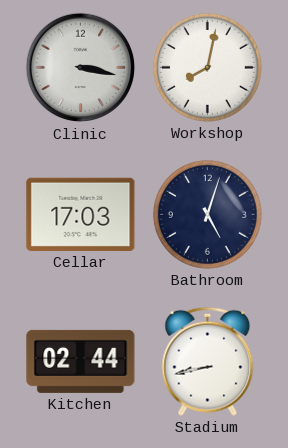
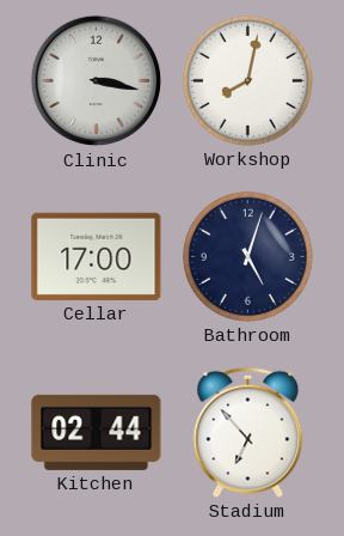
Cellar: 17:03 -> 17:00
Stadium: 8:43 -> 6:53
